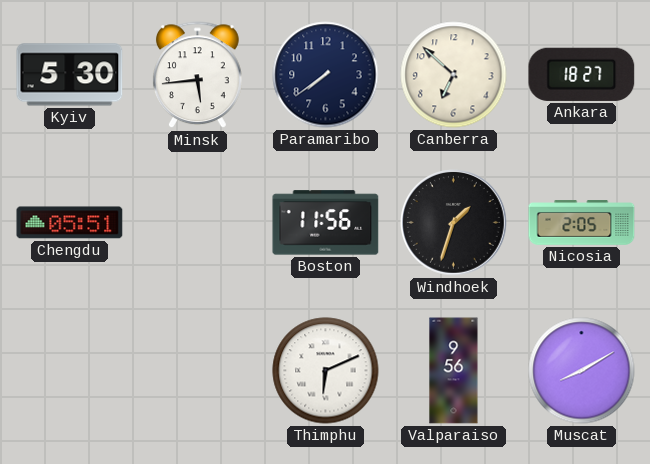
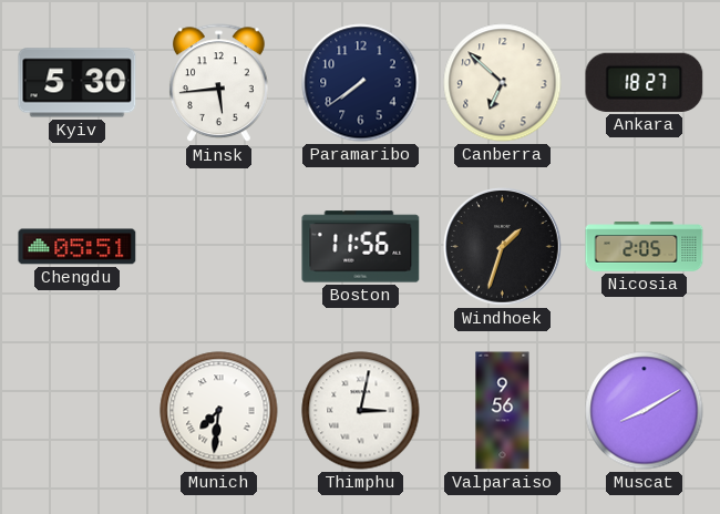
Munich: none -> 7:31
Thimphu: 6:11 -> 3:02
